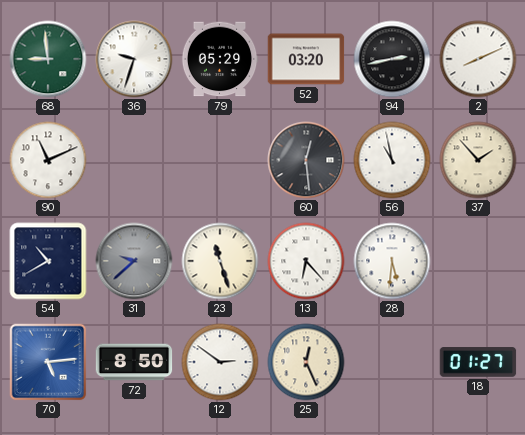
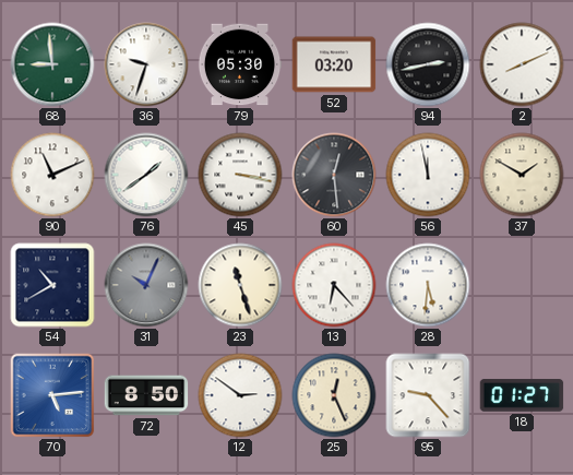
79: 05:29 -> 05:30
76: none -> 1:39
45: none -> 3:17
56: 10:58 -> 11:58
37: 1:53 -> 1:50
31: 9:38 -> 10:04
95: none -> 9:23
